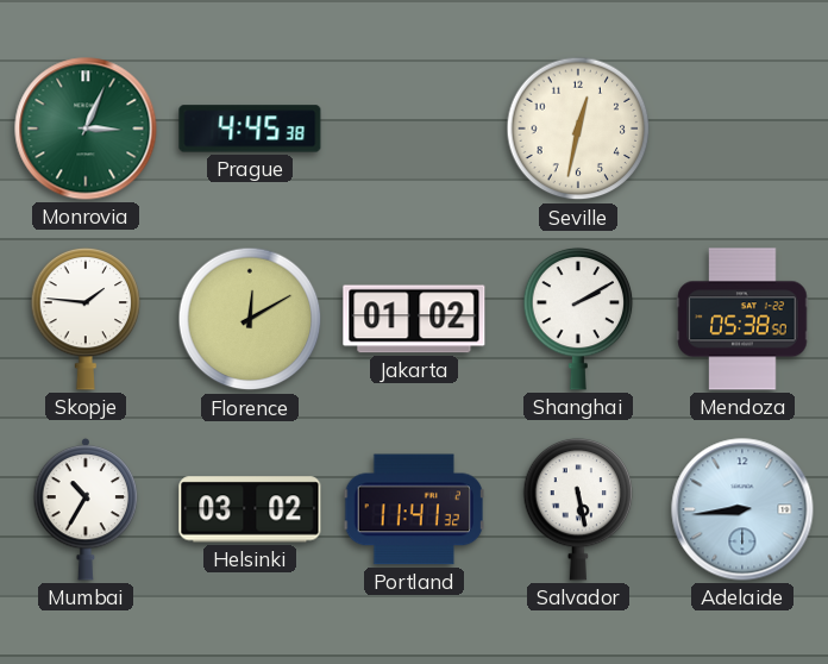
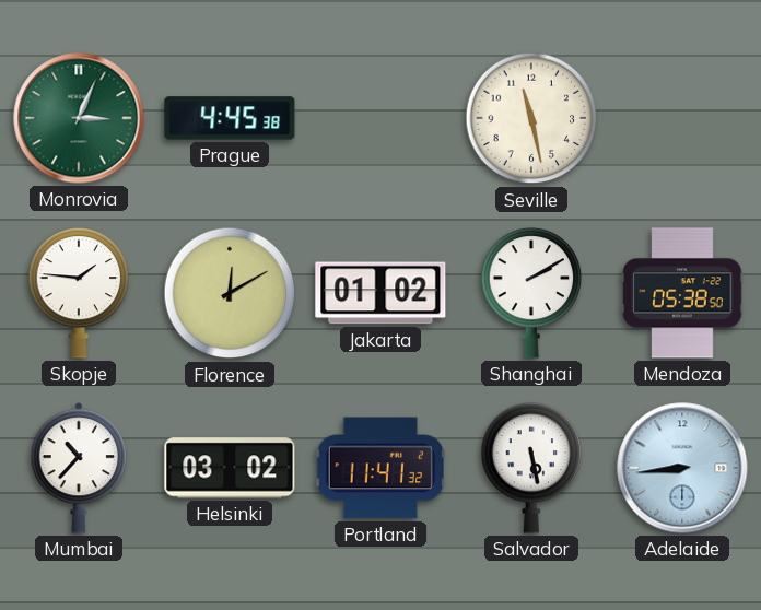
Seville: 12:32 -> 11:28
Mumbai: 10:35 -> 10:37
